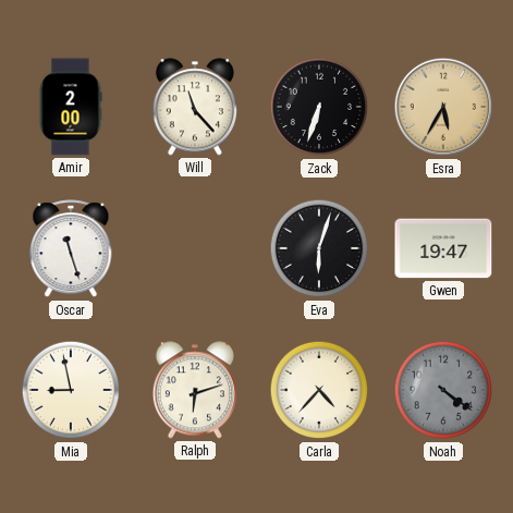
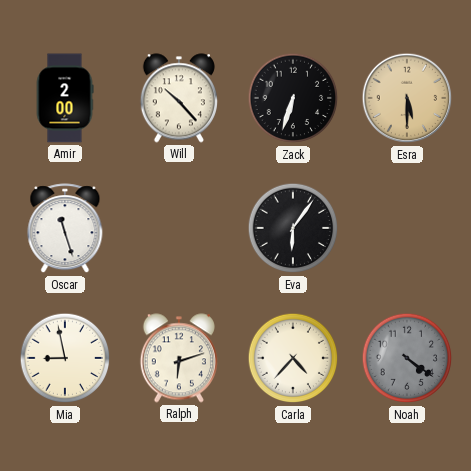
Will: 11:23 -> 10:23
Esra: 5:35 -> 5:30
Eva: 6:03 -> 6:06
Gwen: 19:47 -> none
